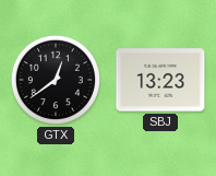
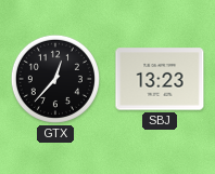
GTX: 12:39 -> 12:37
